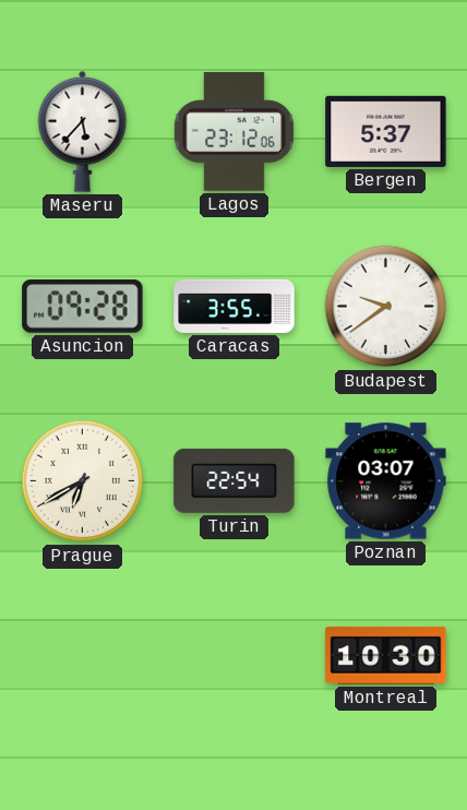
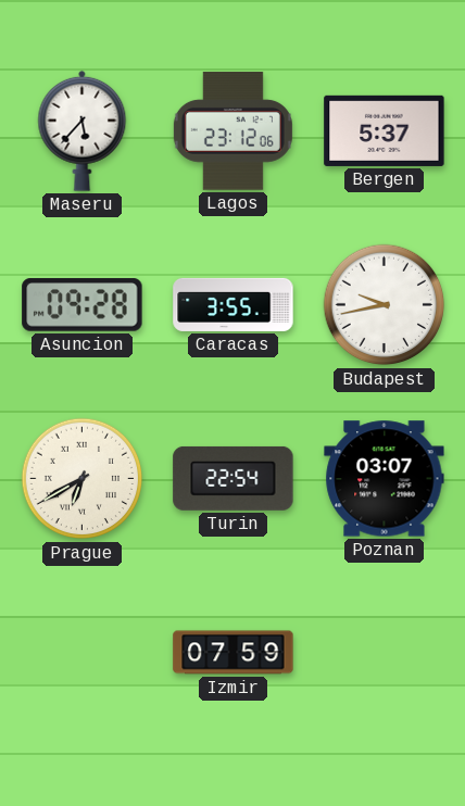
Budapest: 9:39 -> 9:43
Izmir: none -> 07:59
Montreal: 10:30 -> none
